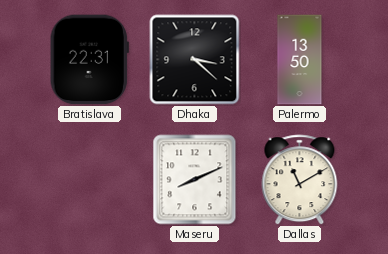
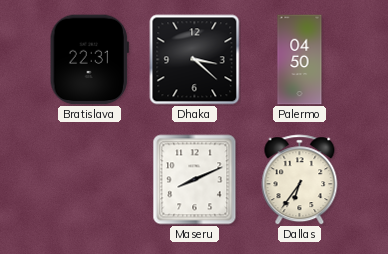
Palermo: 13:50 -> 04:50
Dallas: 11:10 -> 6:36
